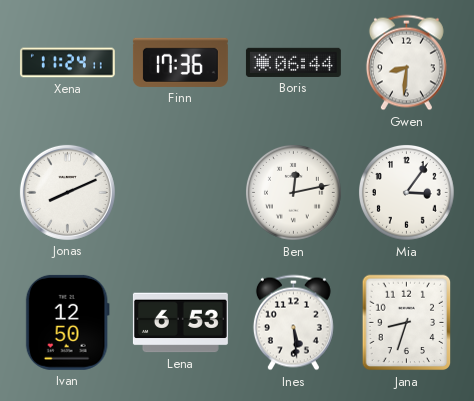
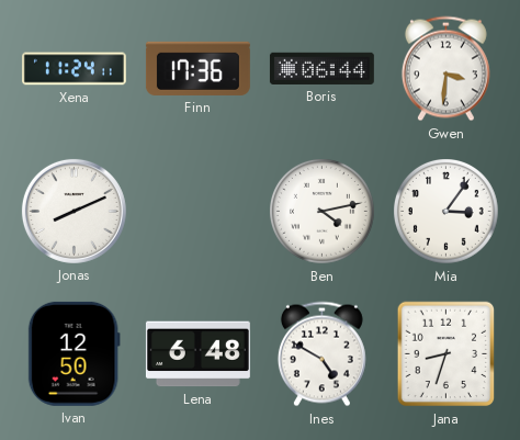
Gwen: 8:31 -> 3:31
Ben: 12:13 -> 4:13
Lena: 6:53 -> 6:48
Ines: 5:29 -> 4:50
